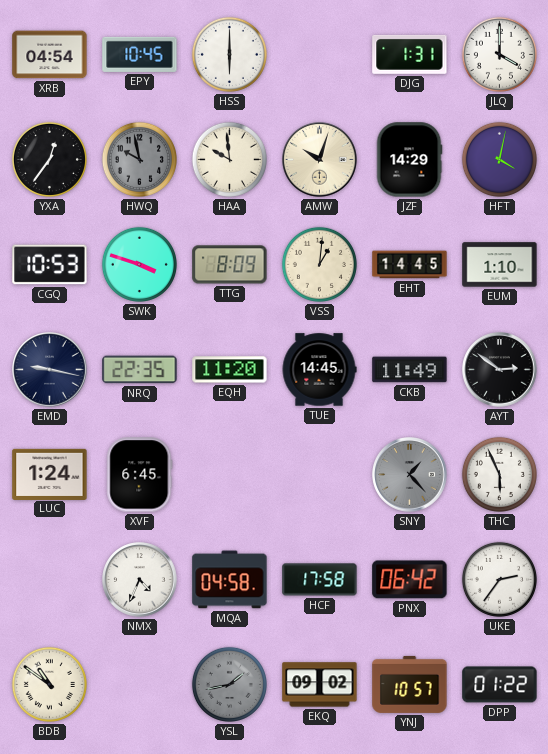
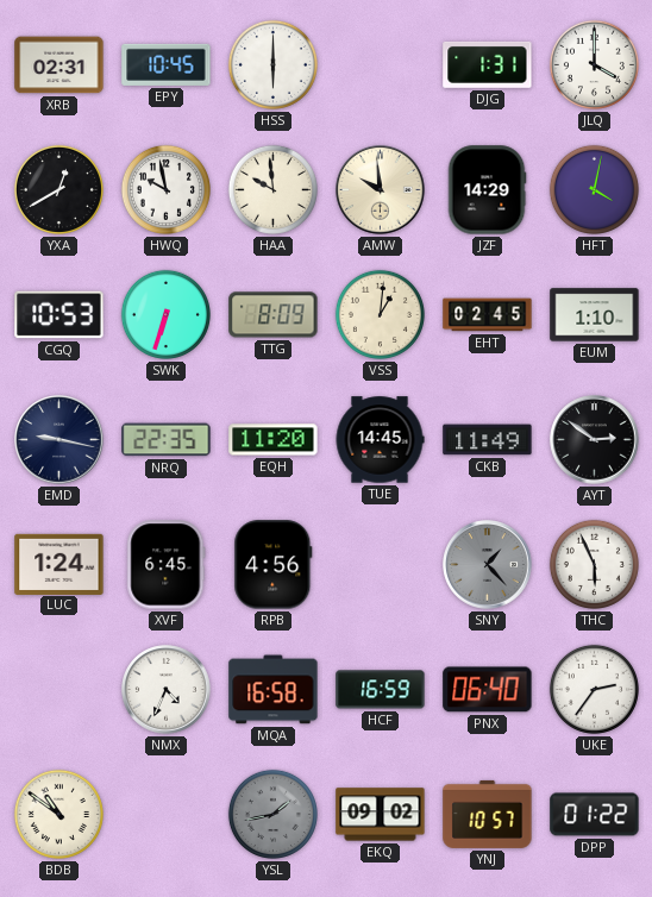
XRB: 04:54 -> 02:31
YXA: 12:36 -> 12:40
HWQ dial: grey -> white
AMW: 10:03 -> 9:59
SWK: 3:48 -> 6:33
EHT: 14:45 -> 02:45
RPB: none -> 4:56
MQA: 04:58 -> 16:58
HCF: 17:58 -> 16:59
PNX: 06:42 -> 06:40
